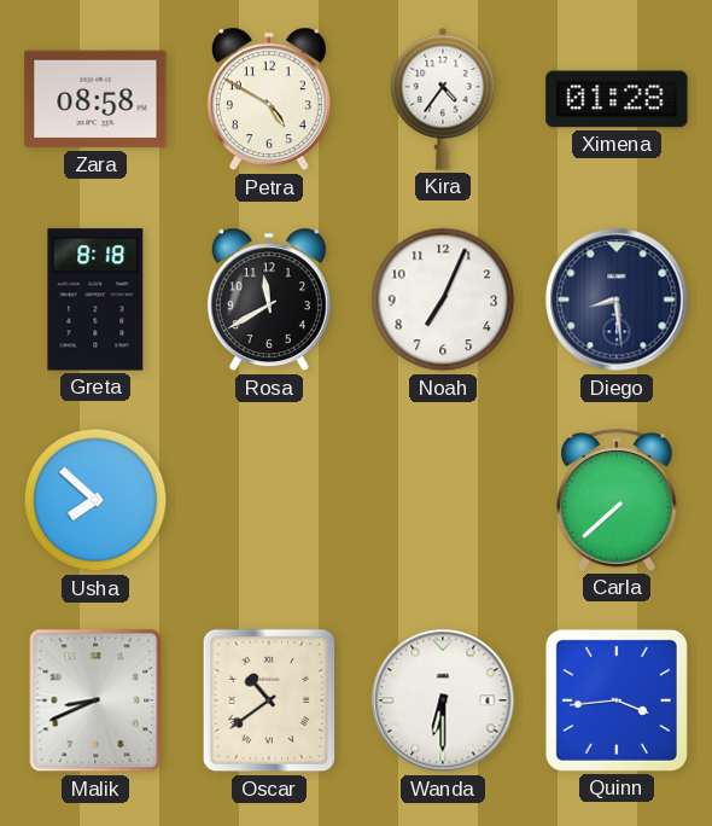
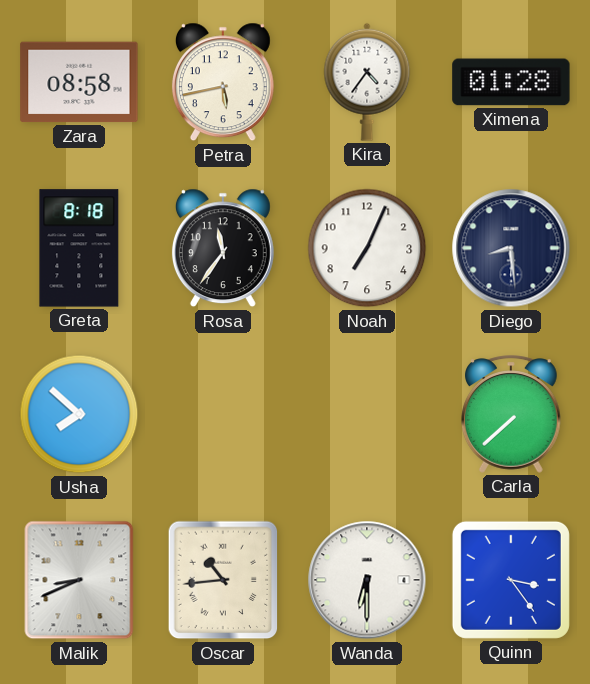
Petra: 4:50 -> 5:43
Rosa: 11:40 -> 11:36
Oscar: 10:39 -> 10:44
Quinn: 3:44 -> 3:24
